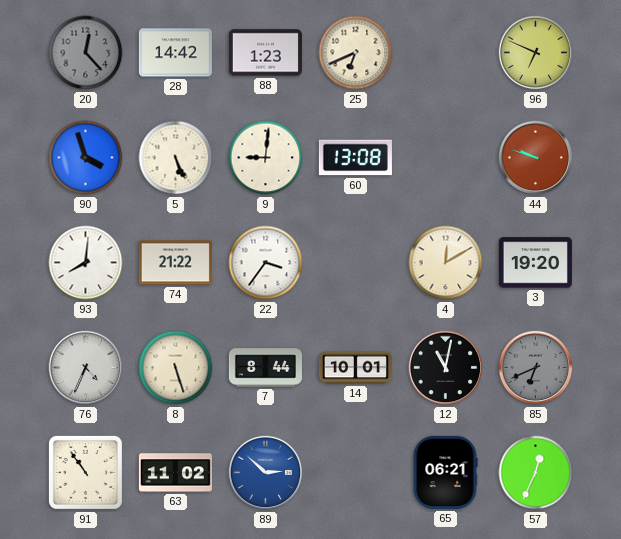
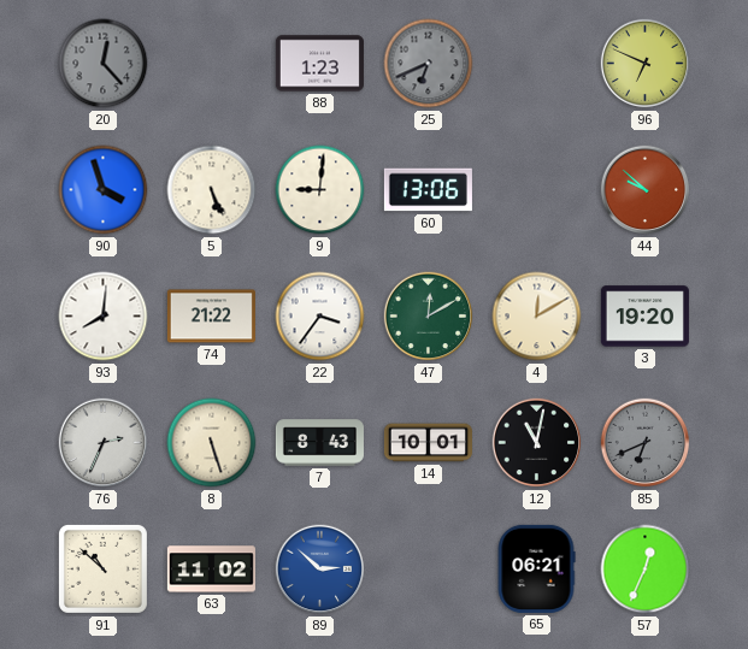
28: 14:42 -> none
25 dial: cream -> grey
60: 13:08 -> 13:06
44: 9:48 -> 9:52
47: none -> 12:10
76: 4:34 -> 2:34
7: 8:44 -> 8:43
91: 10:54 -> 10:52
